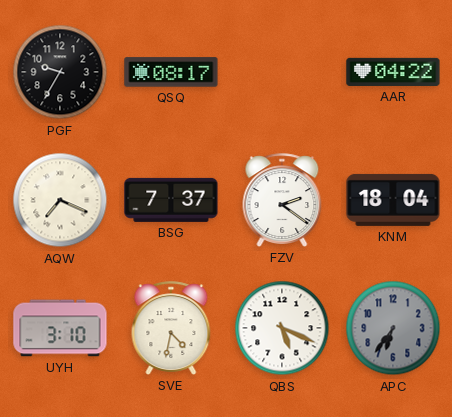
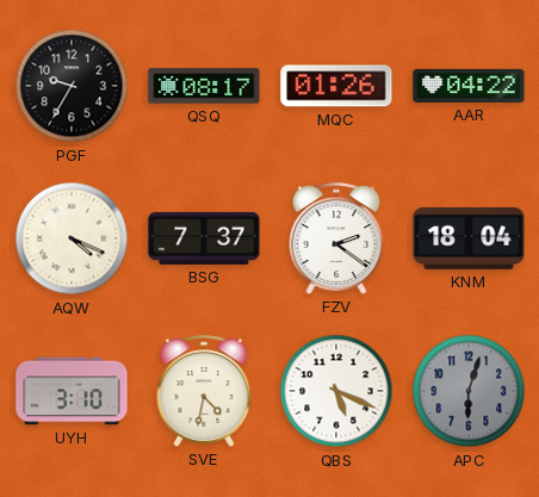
MQC: none -> 01:26
AQW: 7:19 -> 4:19
APC: 6:36 -> 6:03
